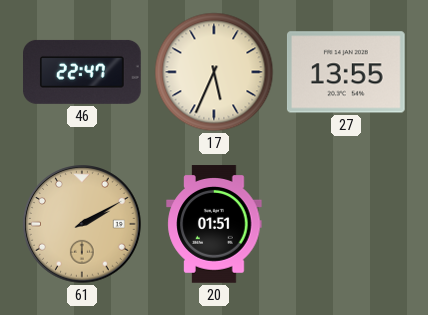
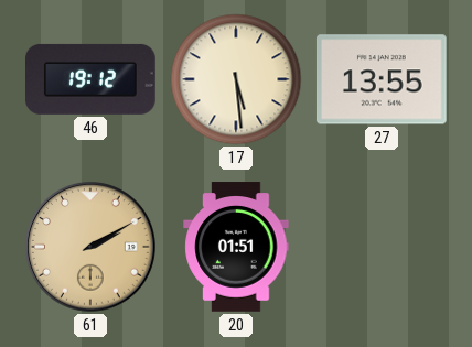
46: 22:47 -> 19:12
17: 5:34 -> 5:29
